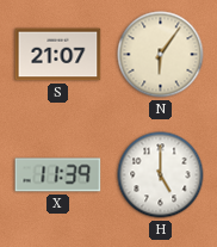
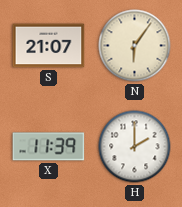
H: 5:00 -> 2:00
